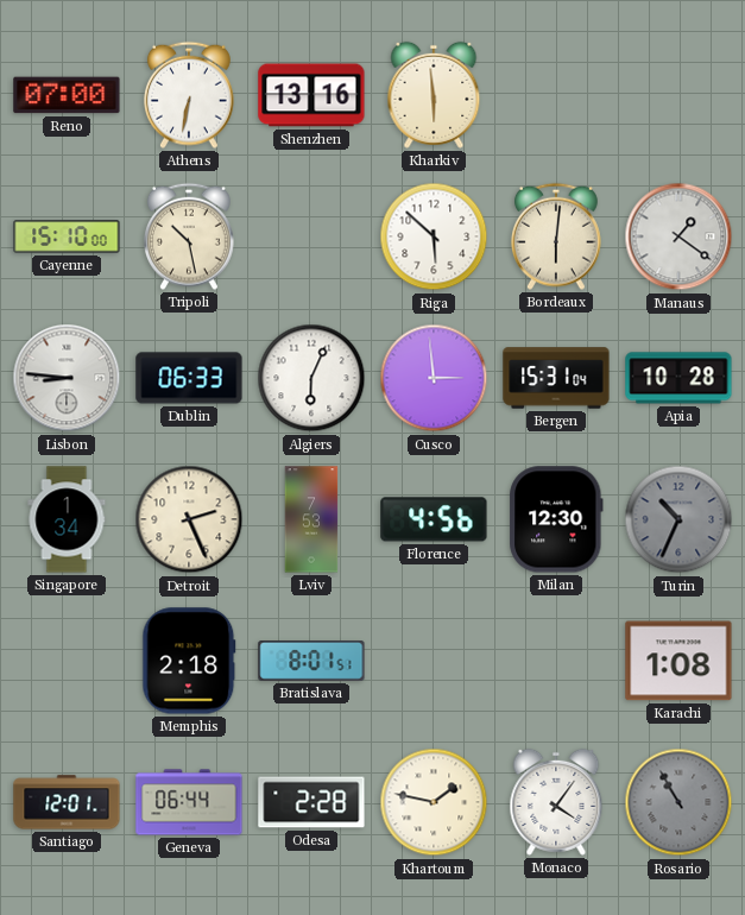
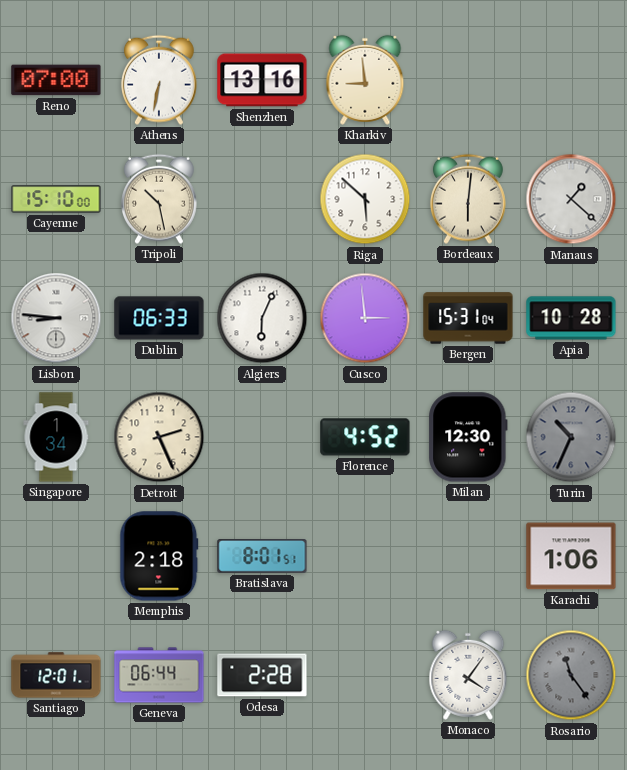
Kharkiv: 5:59 -> 8:59
Manaus: 1:21 -> 1:22
Lviv: 7:53 -> none
Florence: 4:56 -> 4:52
Karachi: 1:08 -> 1:06
Khartoum: 1:47 -> none
Rosario: 10:55 -> 11:24
